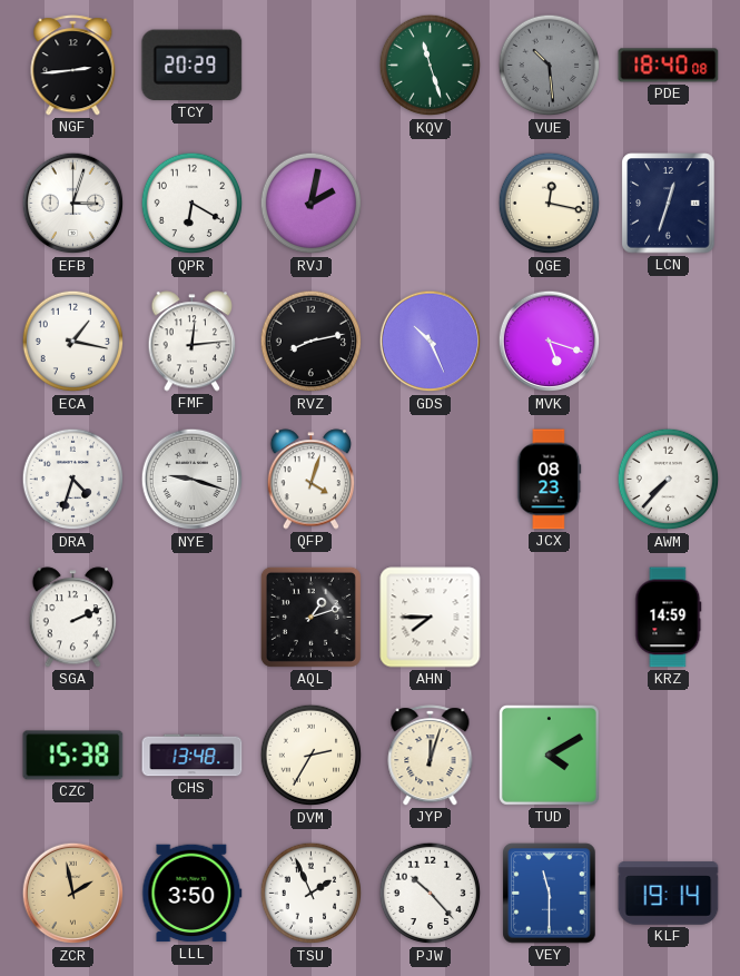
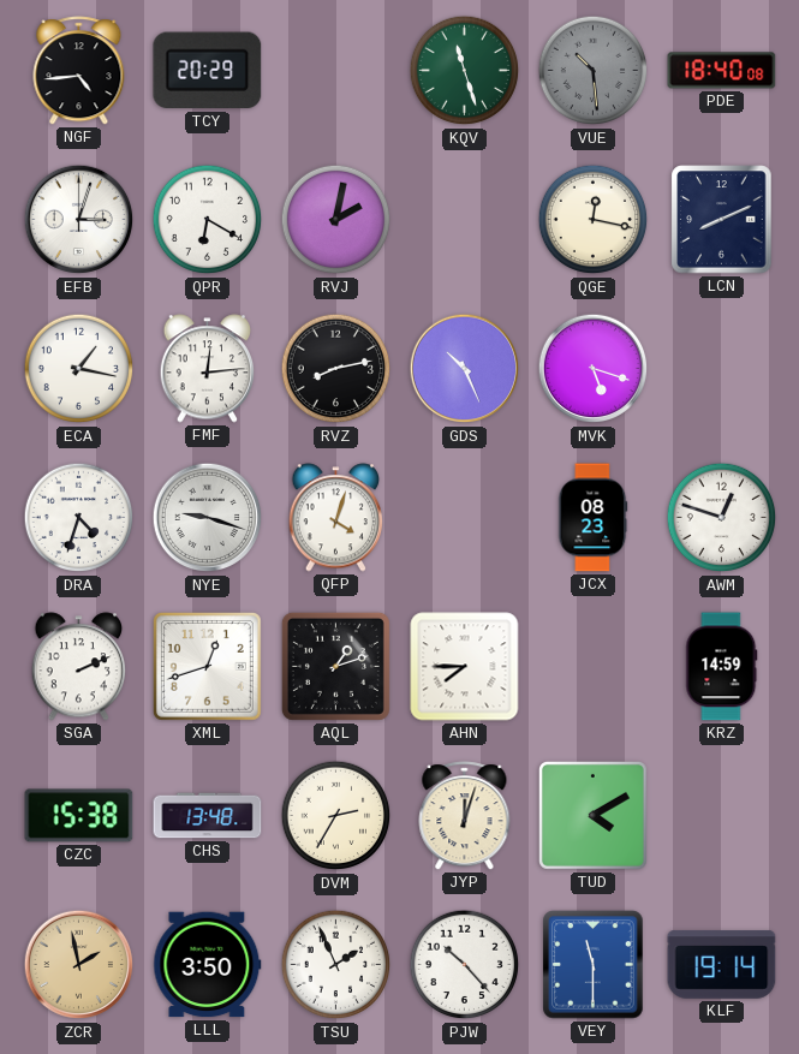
NGF: 2:44 -> 4:44
LCN: 12:33 -> 8:11
AWM: 7:37 -> 12:48
XML: none -> 12:42
